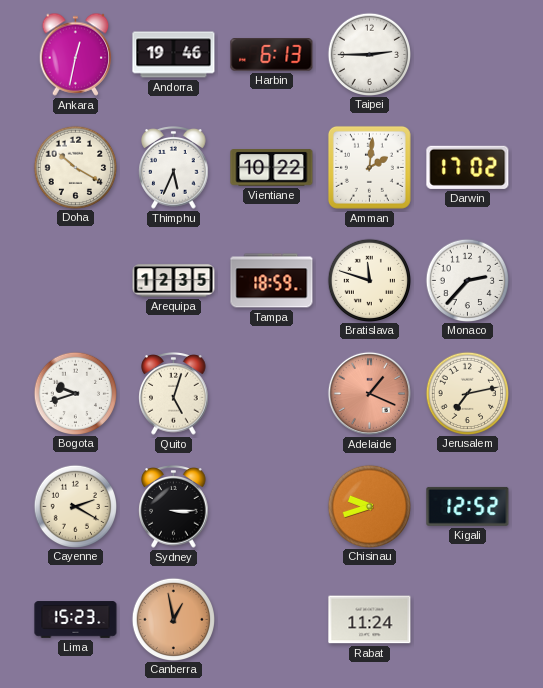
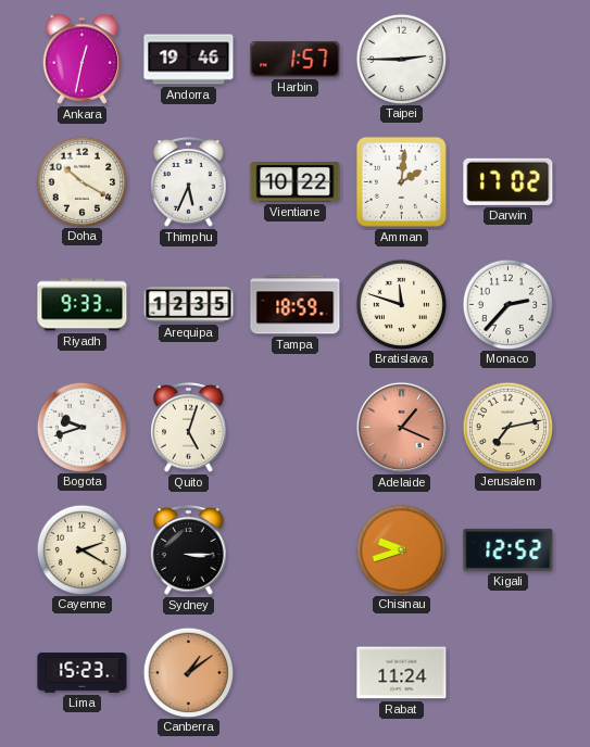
Harbin: 6:13 -> 1:57
Riyadh: none -> 9:33
Canberra: 12:58 -> 1:09
